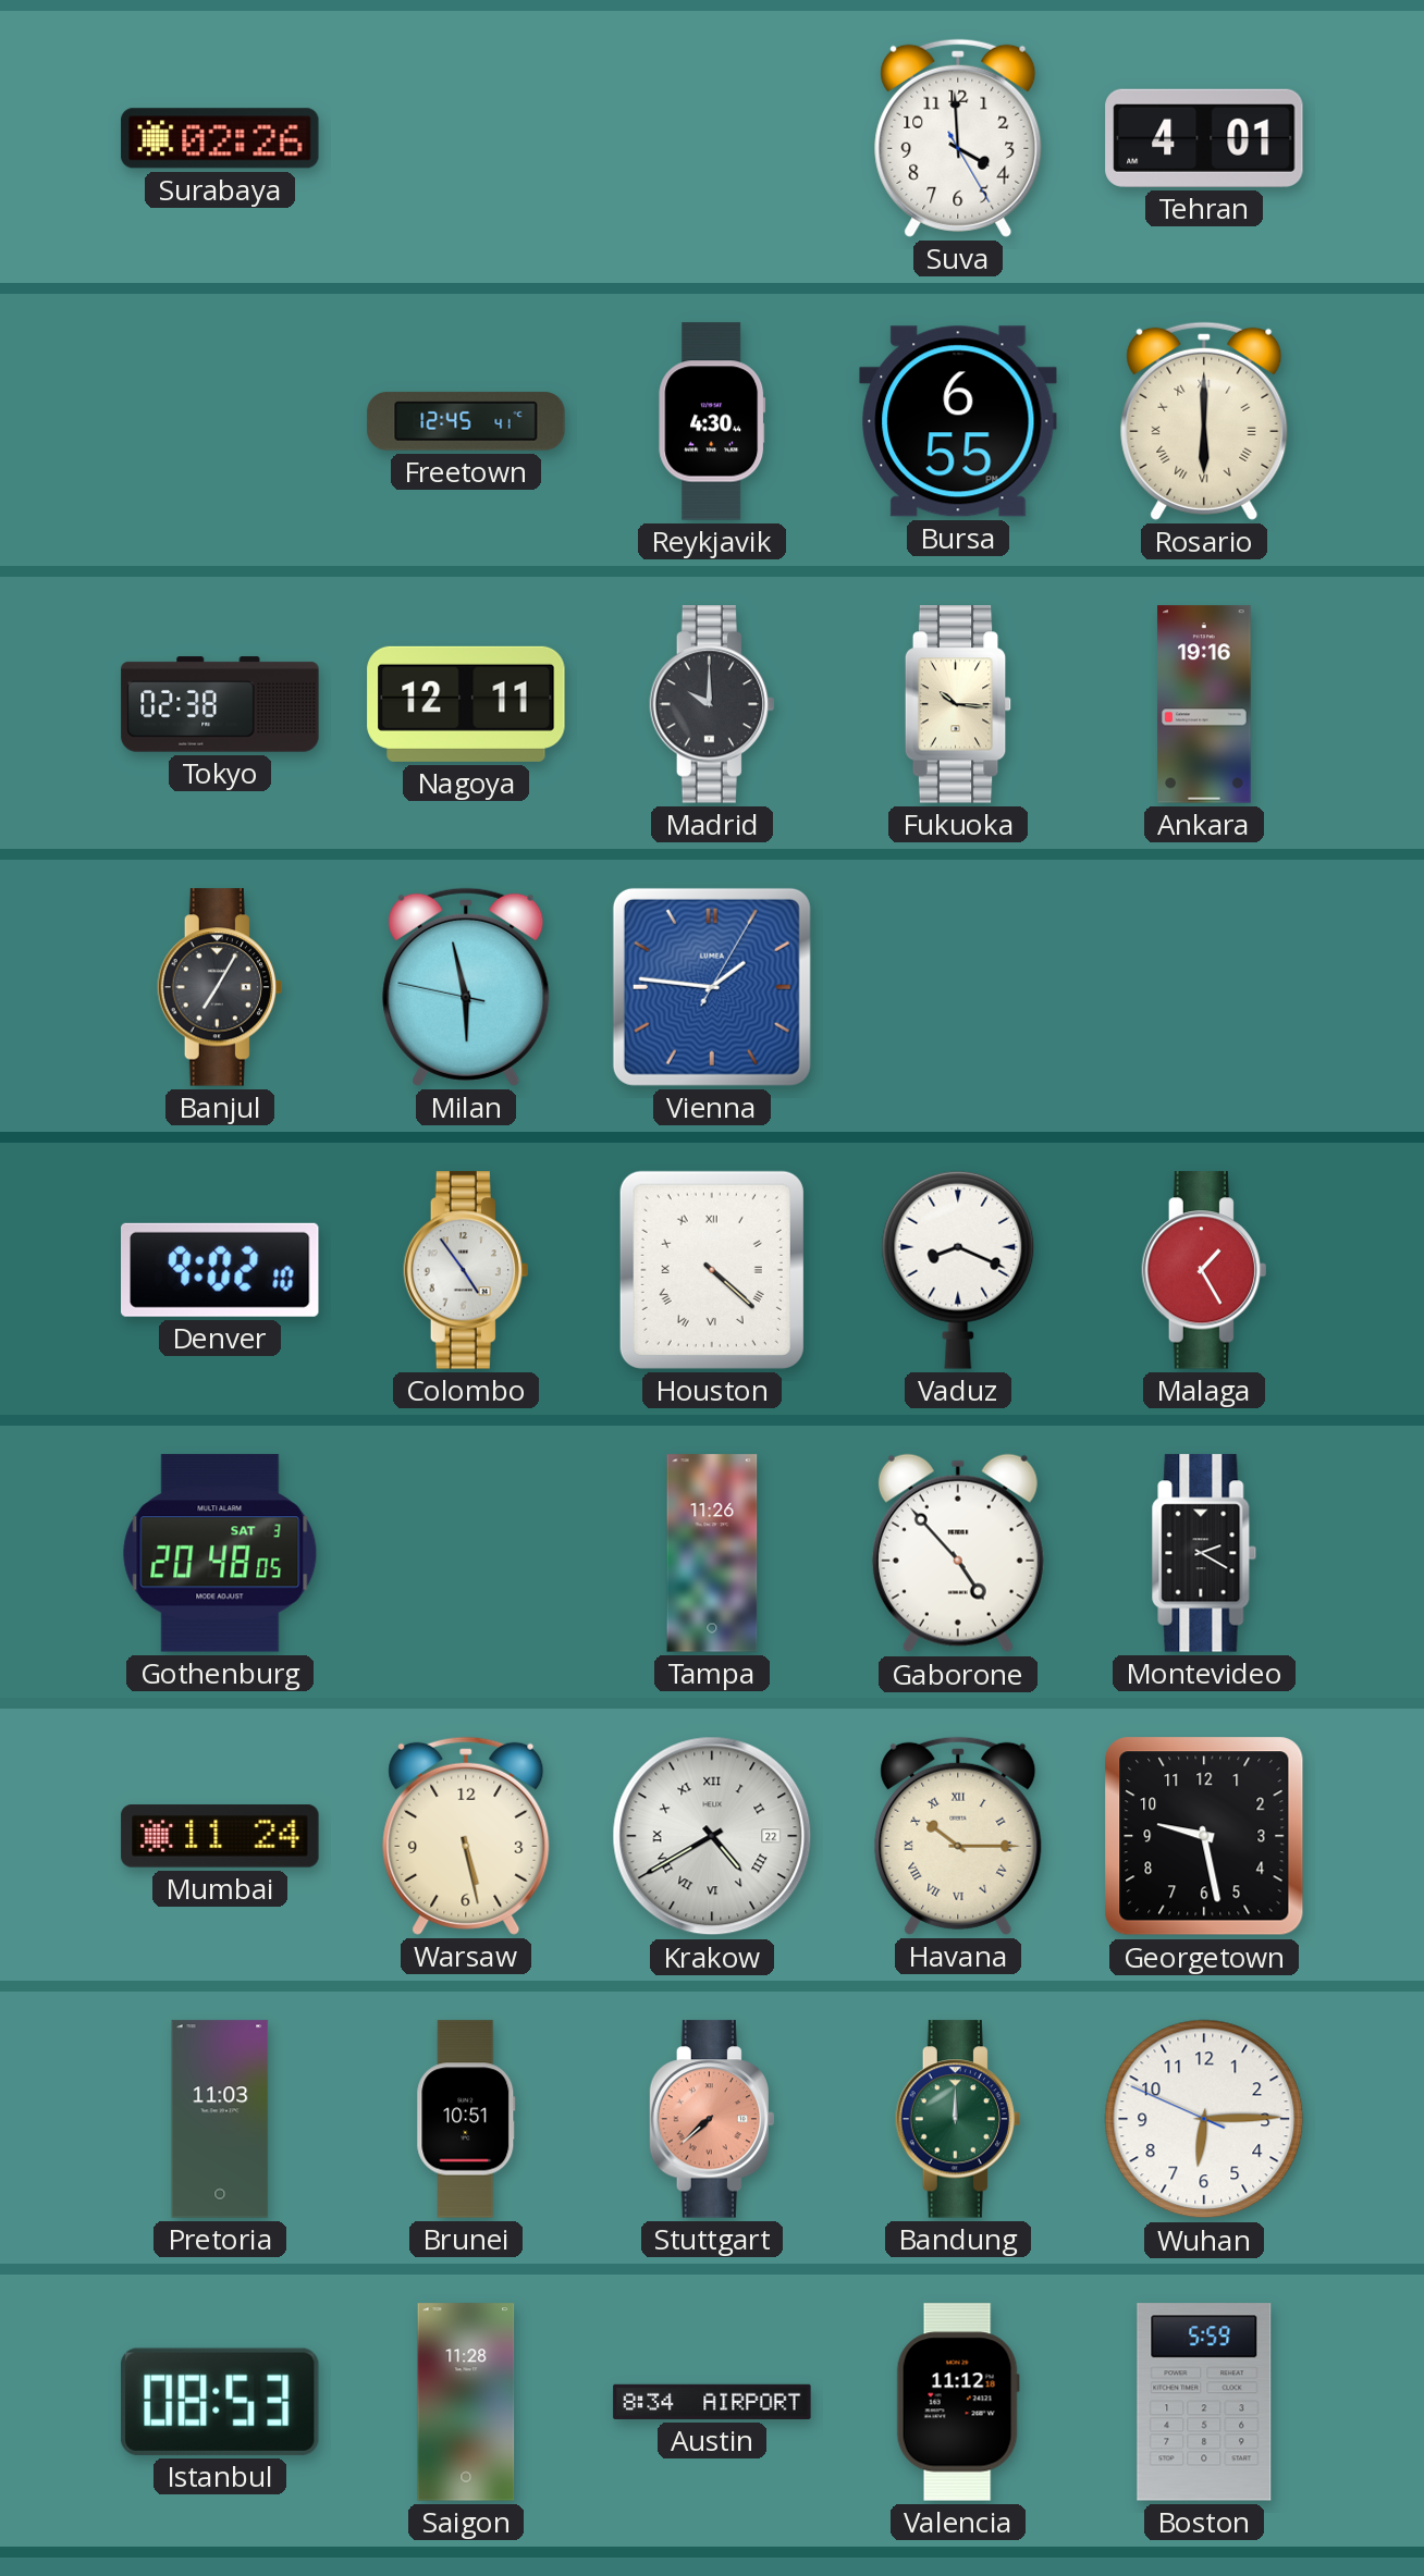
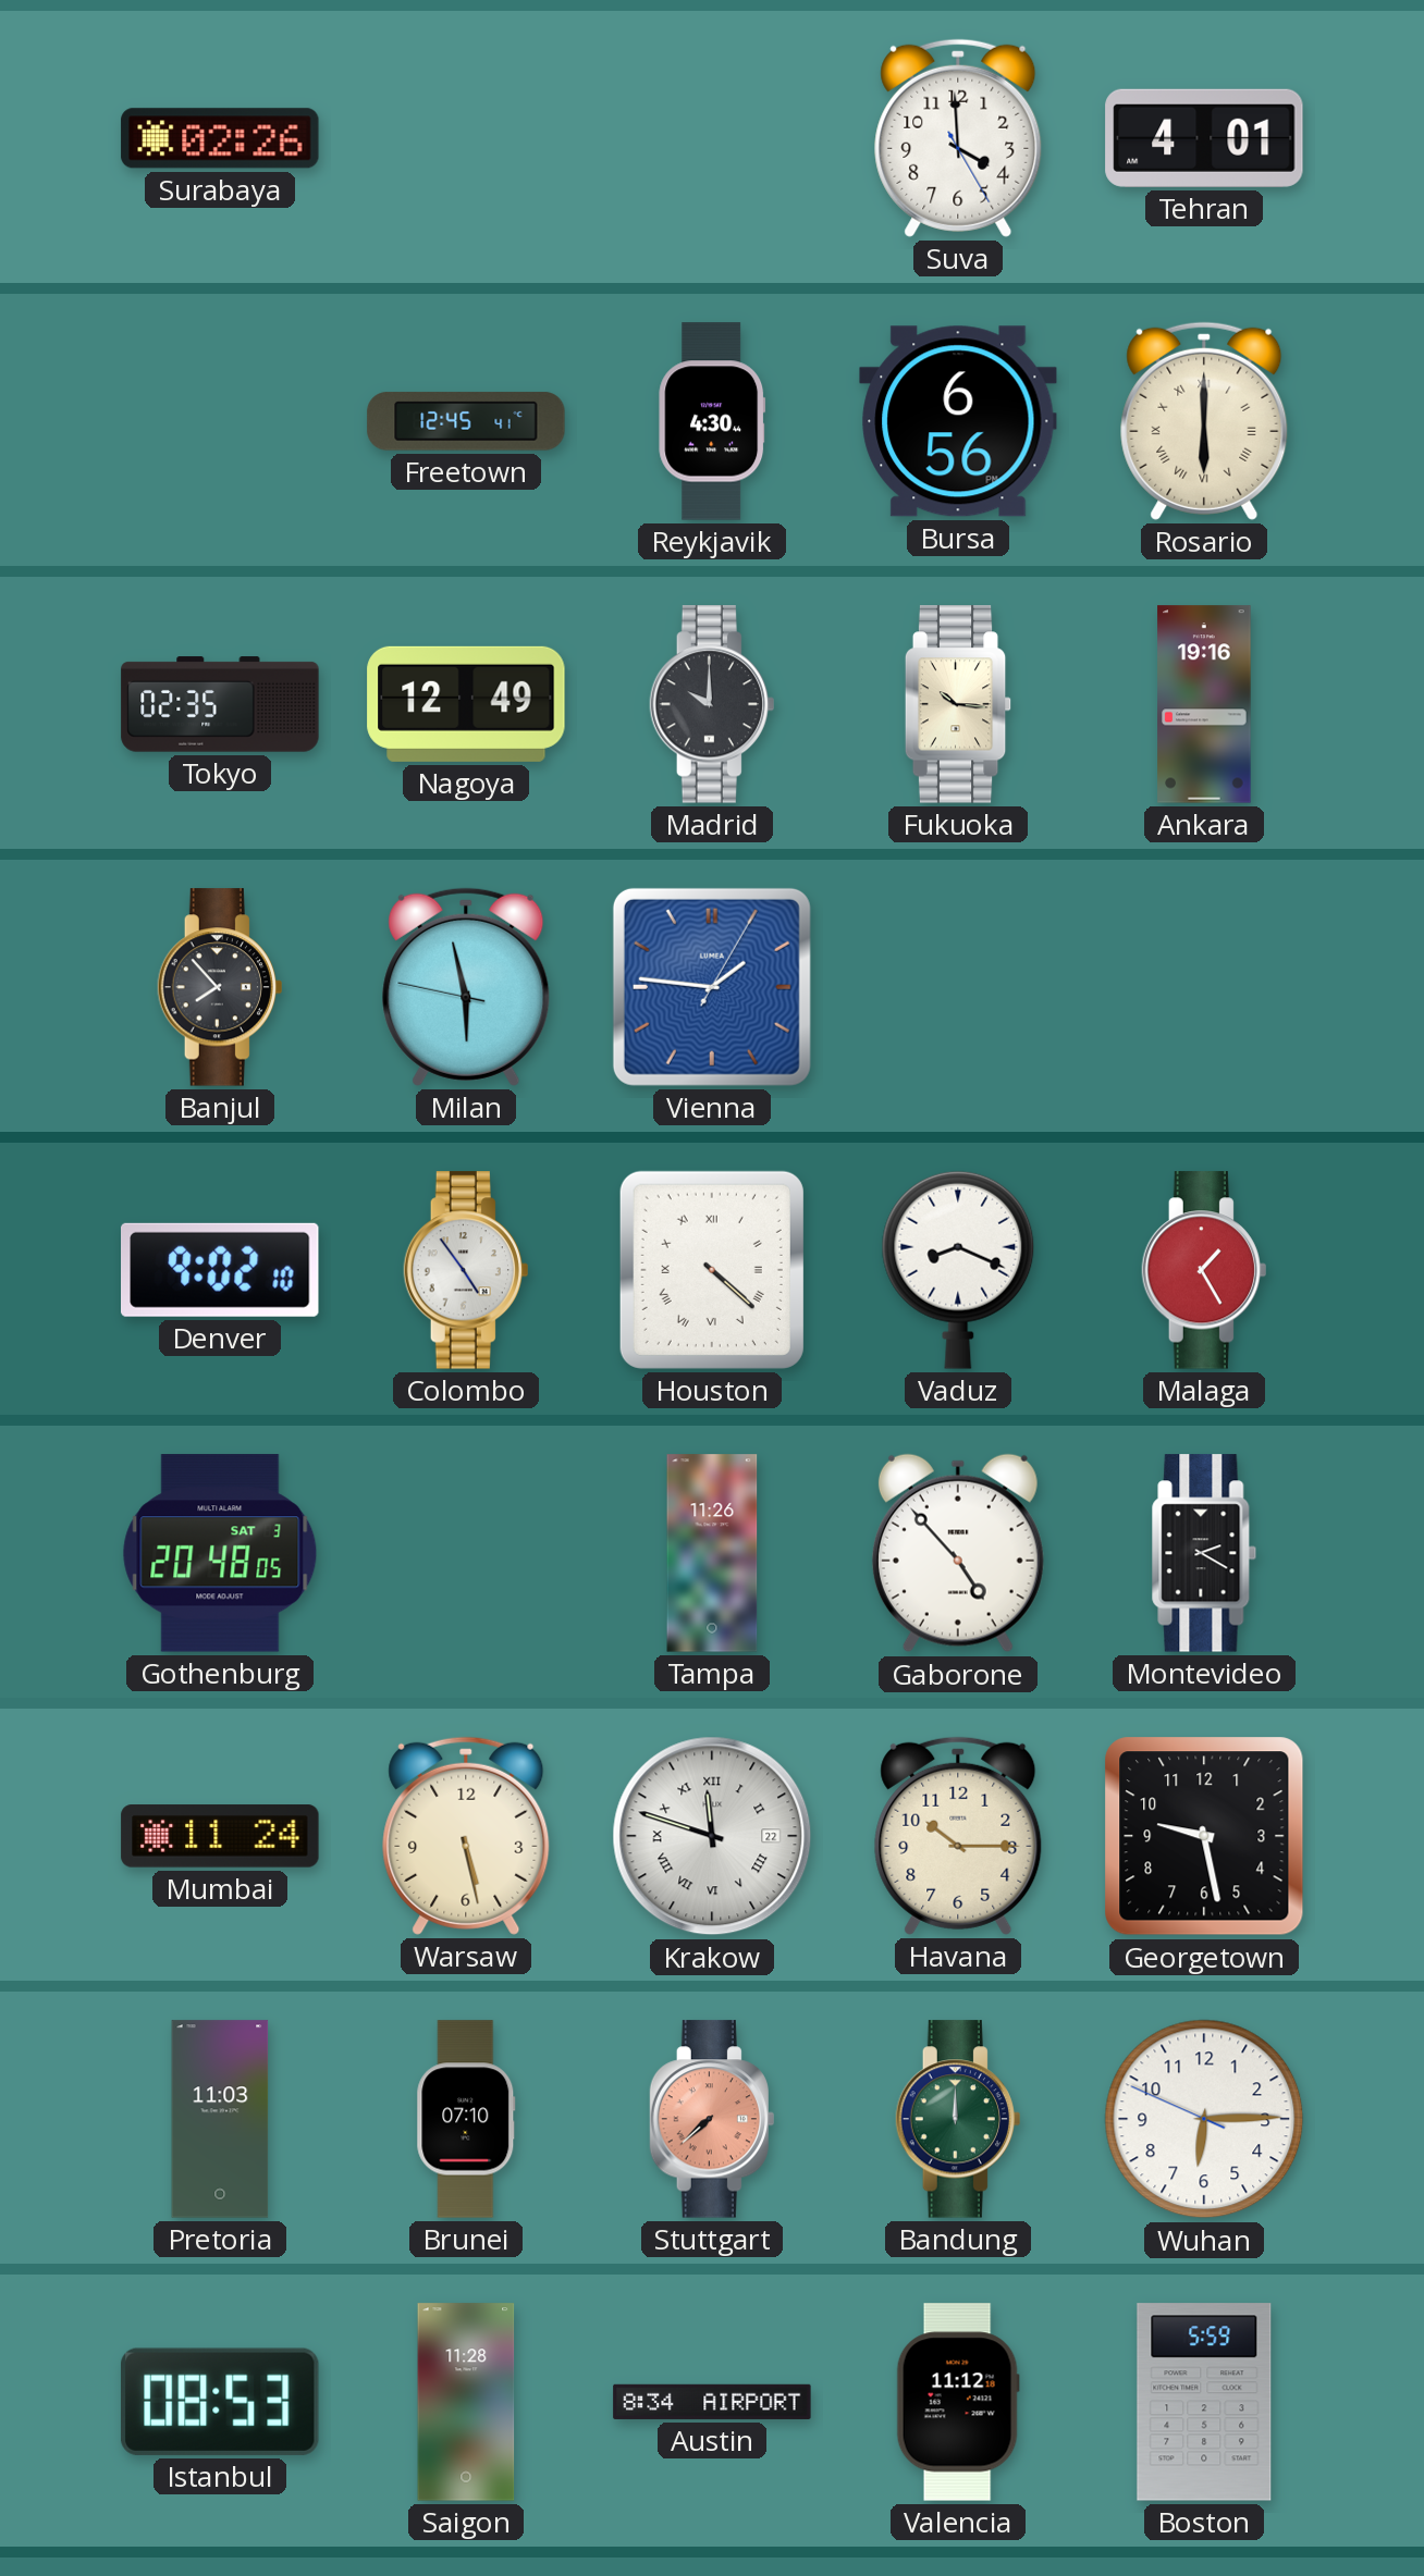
Bursa: 6:55 -> 6:56
Tokyo: 02:38 -> 02:35
Nagoya: 12:11 -> 12:49
Banjul: 7:05 -> 7:53
Krakow: 4:40 -> 11:48
Havana numerals: Roman -> Arabic
Brunei: 10:51 -> 07:10
